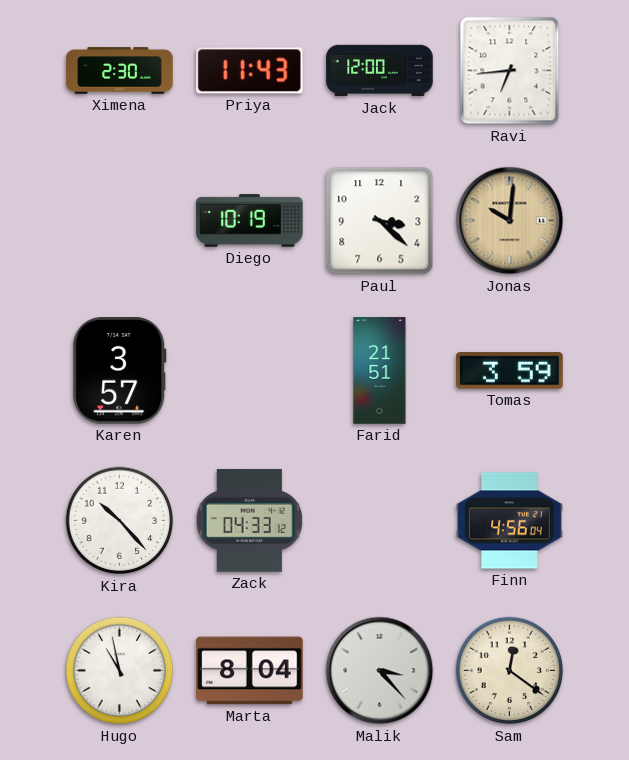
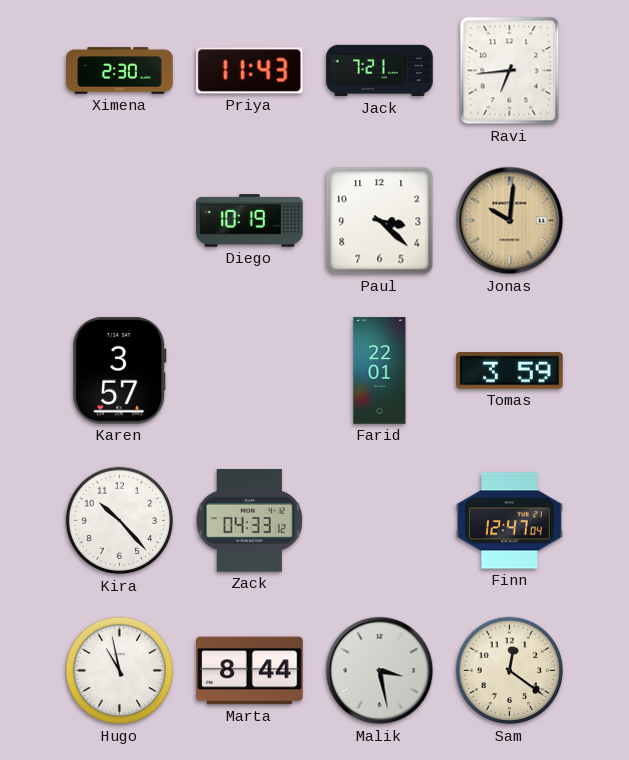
Jack: 12:00 -> 7:21
Farid: 21:51 -> 22:01
Finn: 4:56 -> 12:47
Marta: 8:04 -> 8:44
Malik: 3:23 -> 3:28
